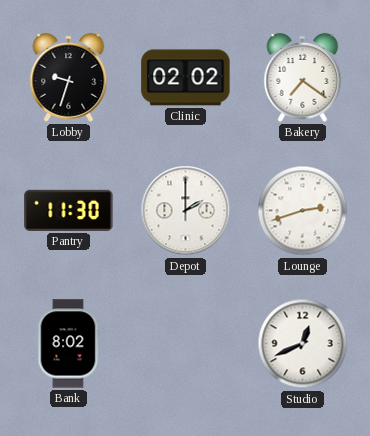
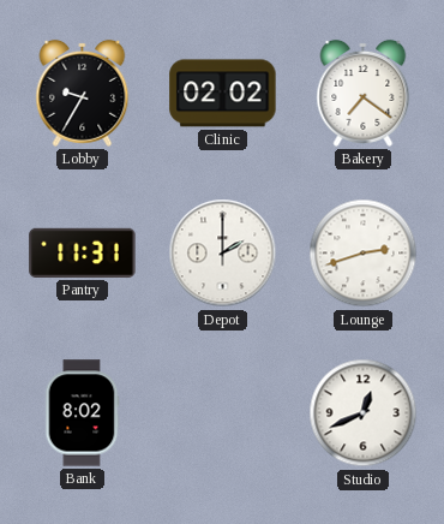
Lobby: 9:33 -> 9:35
Pantry: 11:30 -> 11:31
